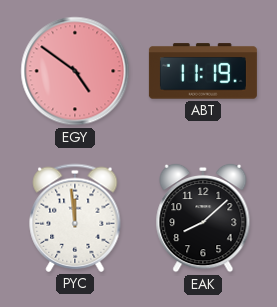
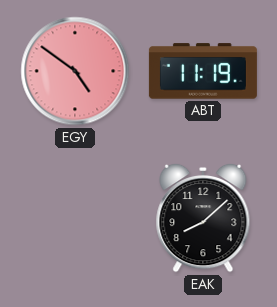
PYC: 11:59 -> none
